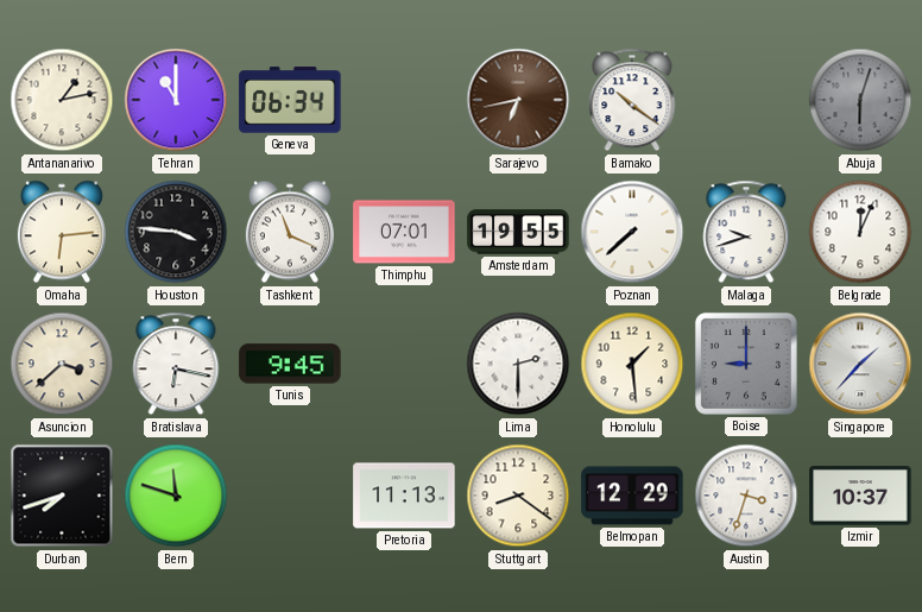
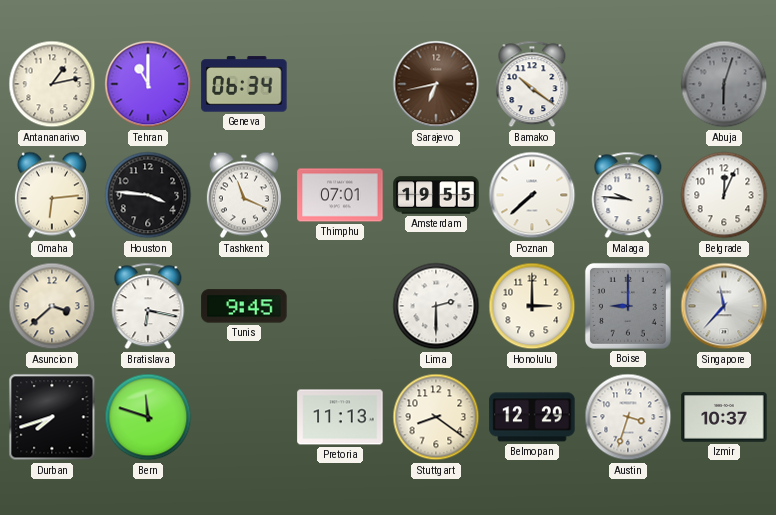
Malaga: 9:42 -> 9:46
Honolulu: 1:29 -> 3:00
Singapore: 1:37 -> 11:37
